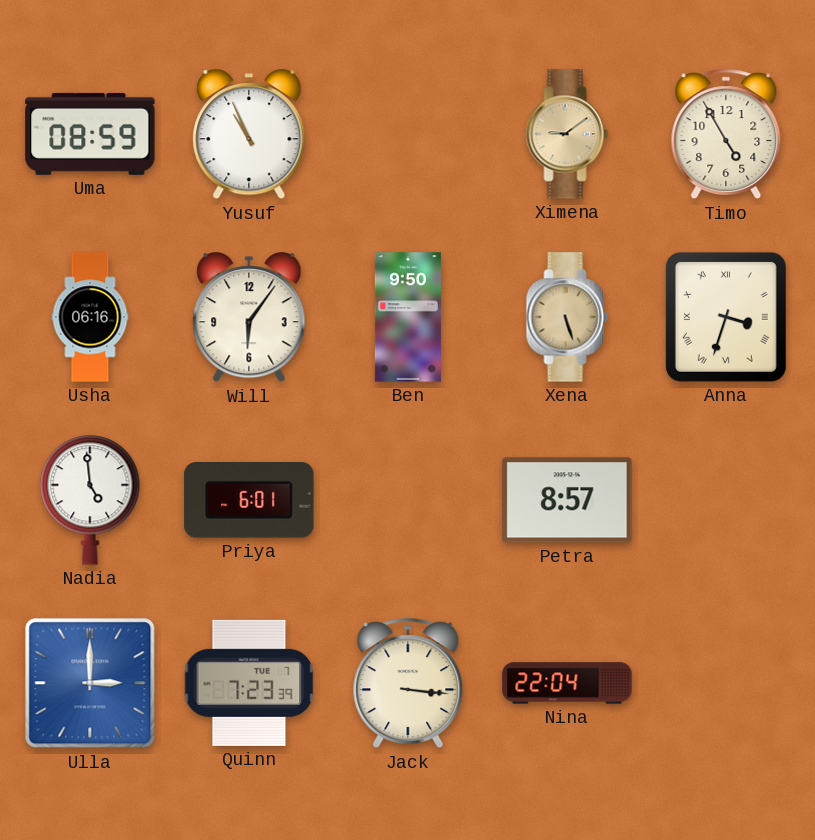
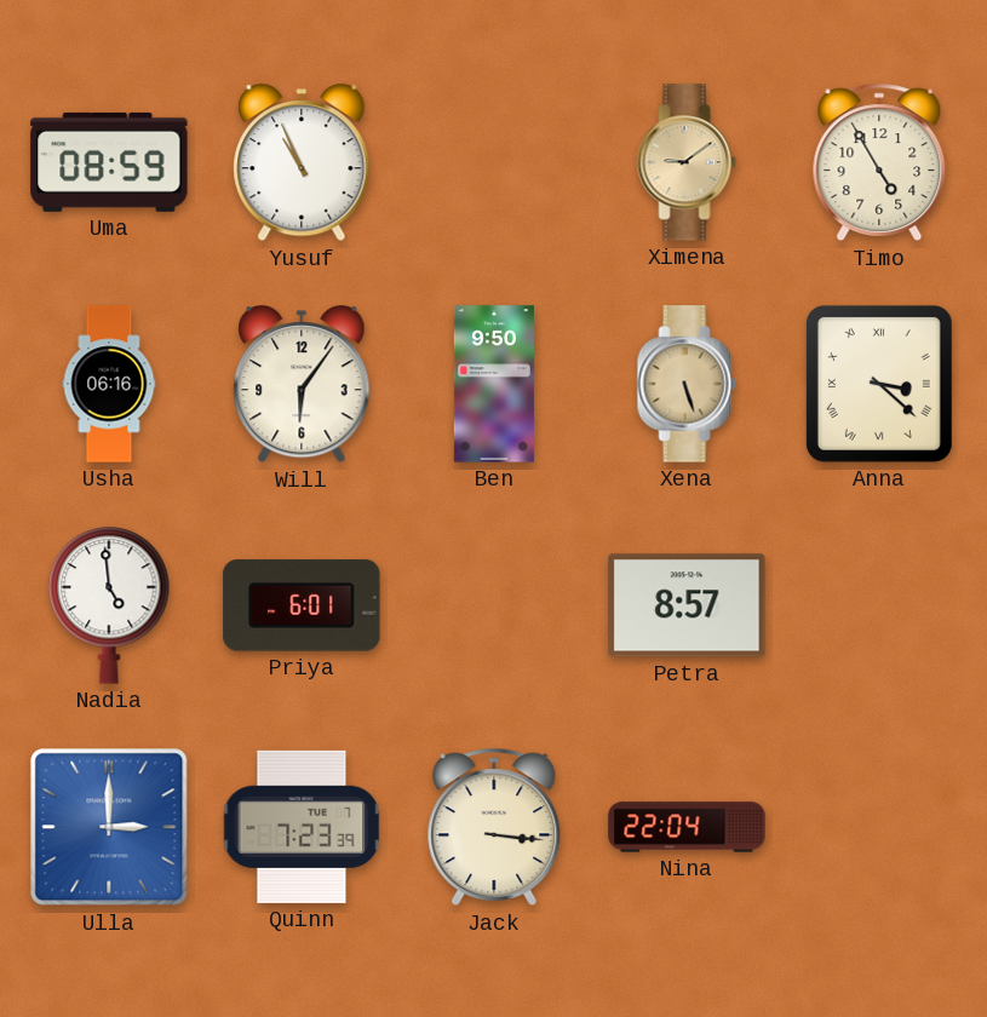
Anna: 3:33 -> 3:22
